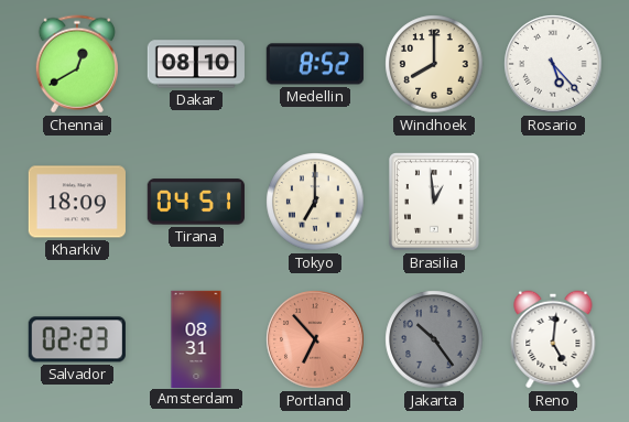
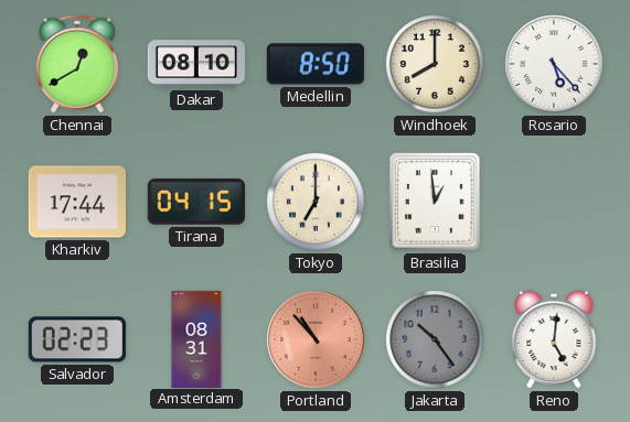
Medellin: 8:52 -> 8:50
Kharkiv: 18:09 -> 17:44
Tirana: 04:51 -> 04:15
Portland: 6:53 -> 10:53
